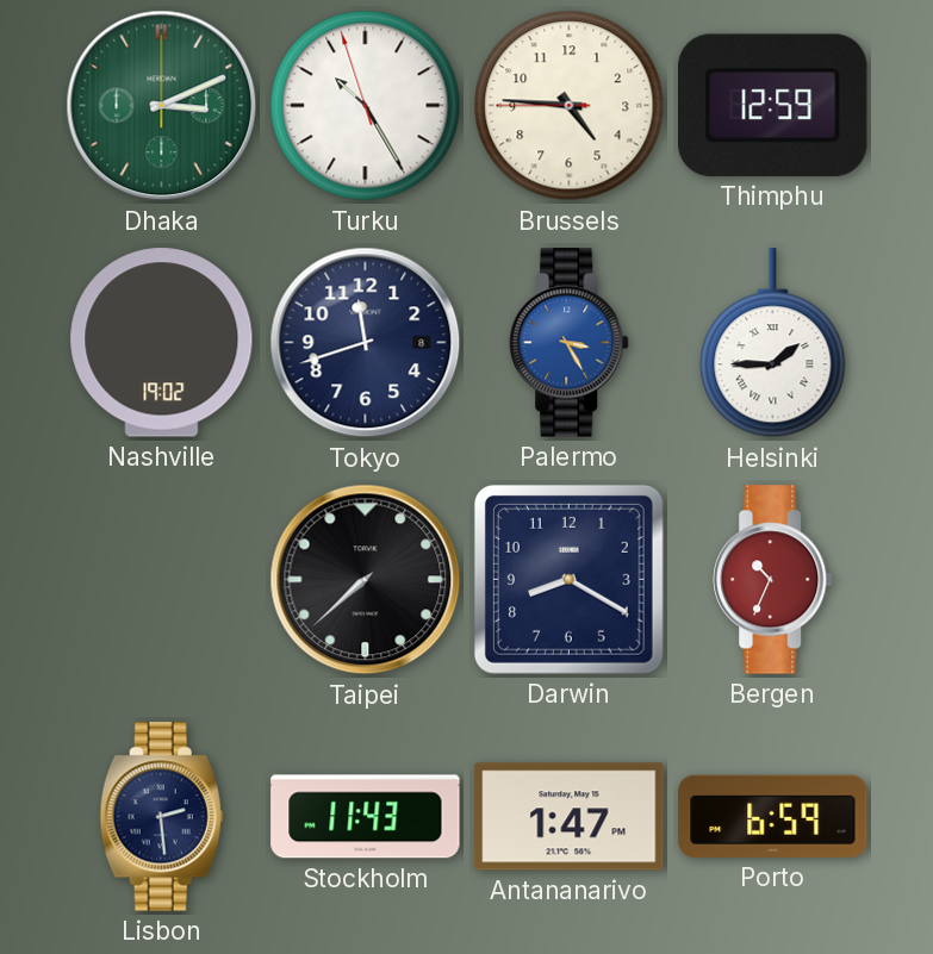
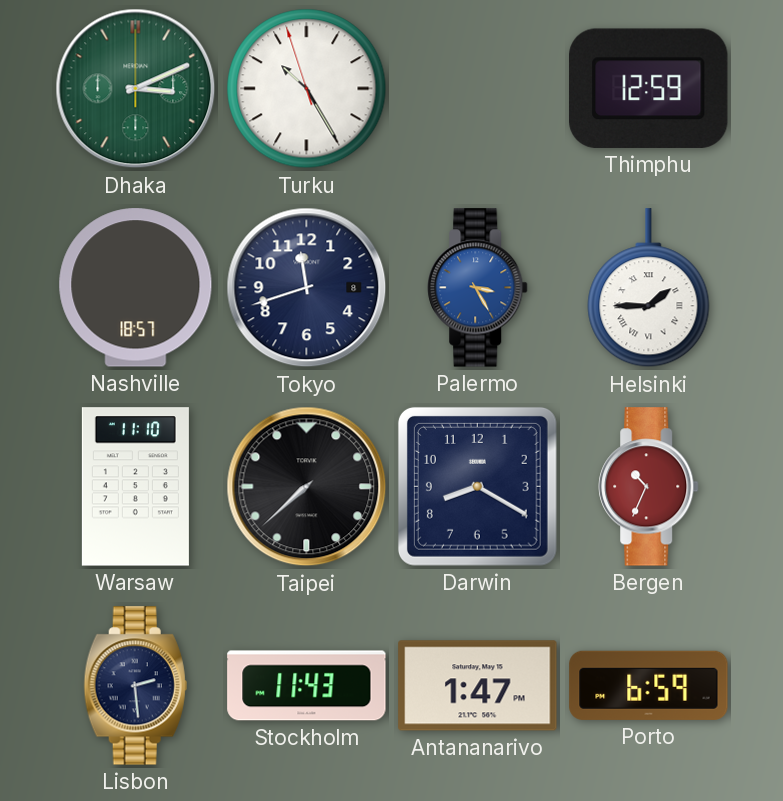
Brussels: 4:45 -> none
Nashville: 19:02 -> 18:57
Warsaw: none -> 11:10
